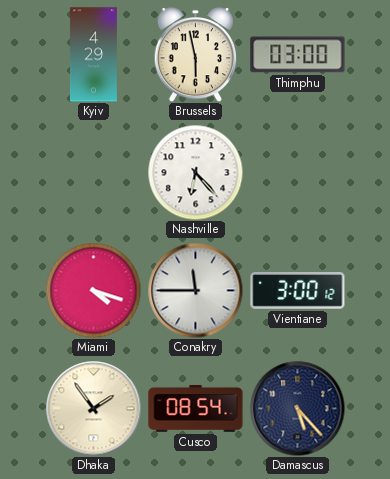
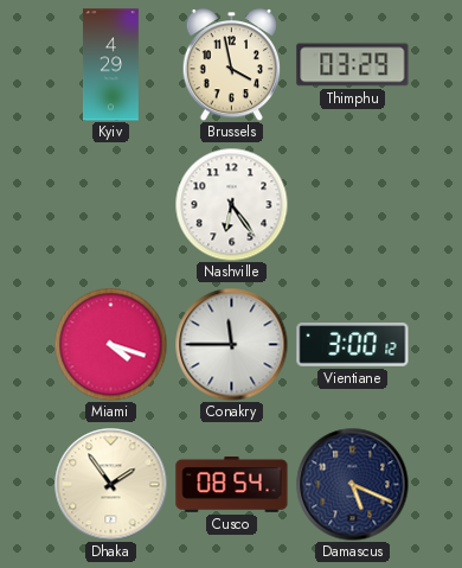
Brussels: 5:58 -> 3:58
Thimphu: 03:00 -> 03:29
Nashville: 6:23 -> 6:24
Damascus: 5:23 -> 5:19
